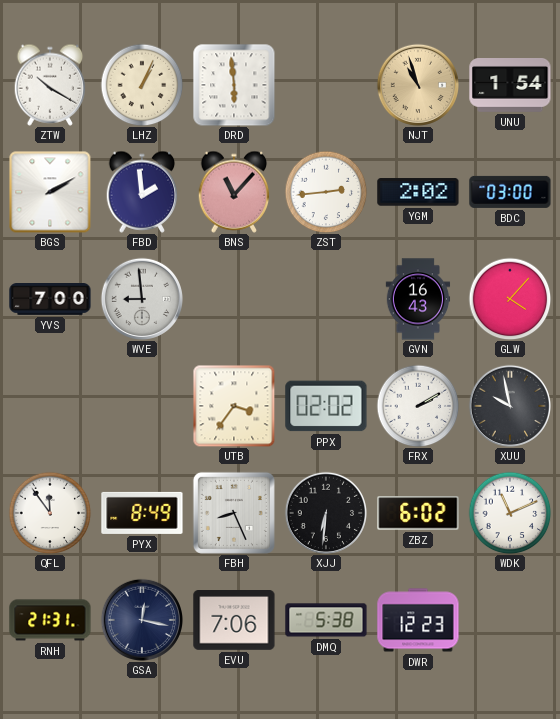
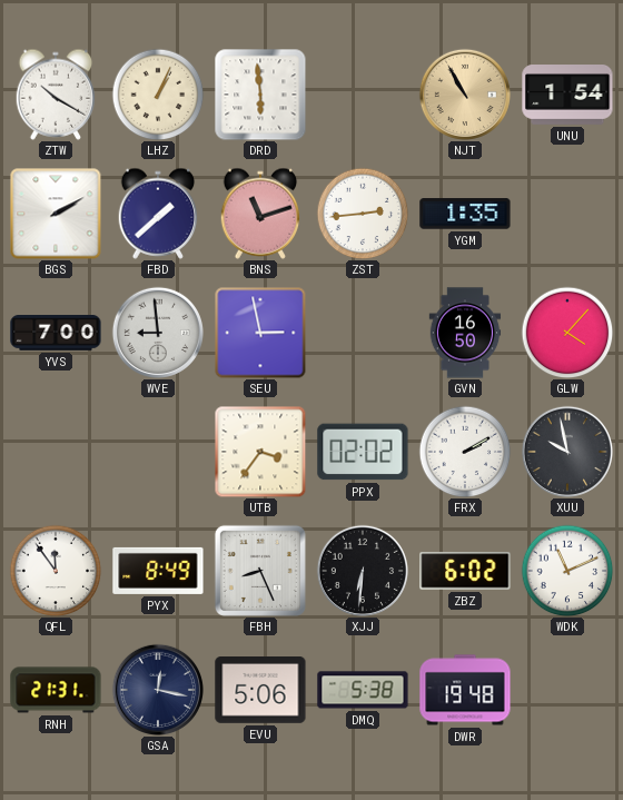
NJT: 10:57 -> 10:55
FBD: 1:59 -> 1:38
BNS: 11:07 -> 11:12
YGM: 2:02 -> 1:35
BDC: 03:00 -> none
SEU: none -> 2:58
GVN: 16:43 -> 16:50
EVU: 7:06 -> 5:06
DWR: 12:23 -> 19:48
